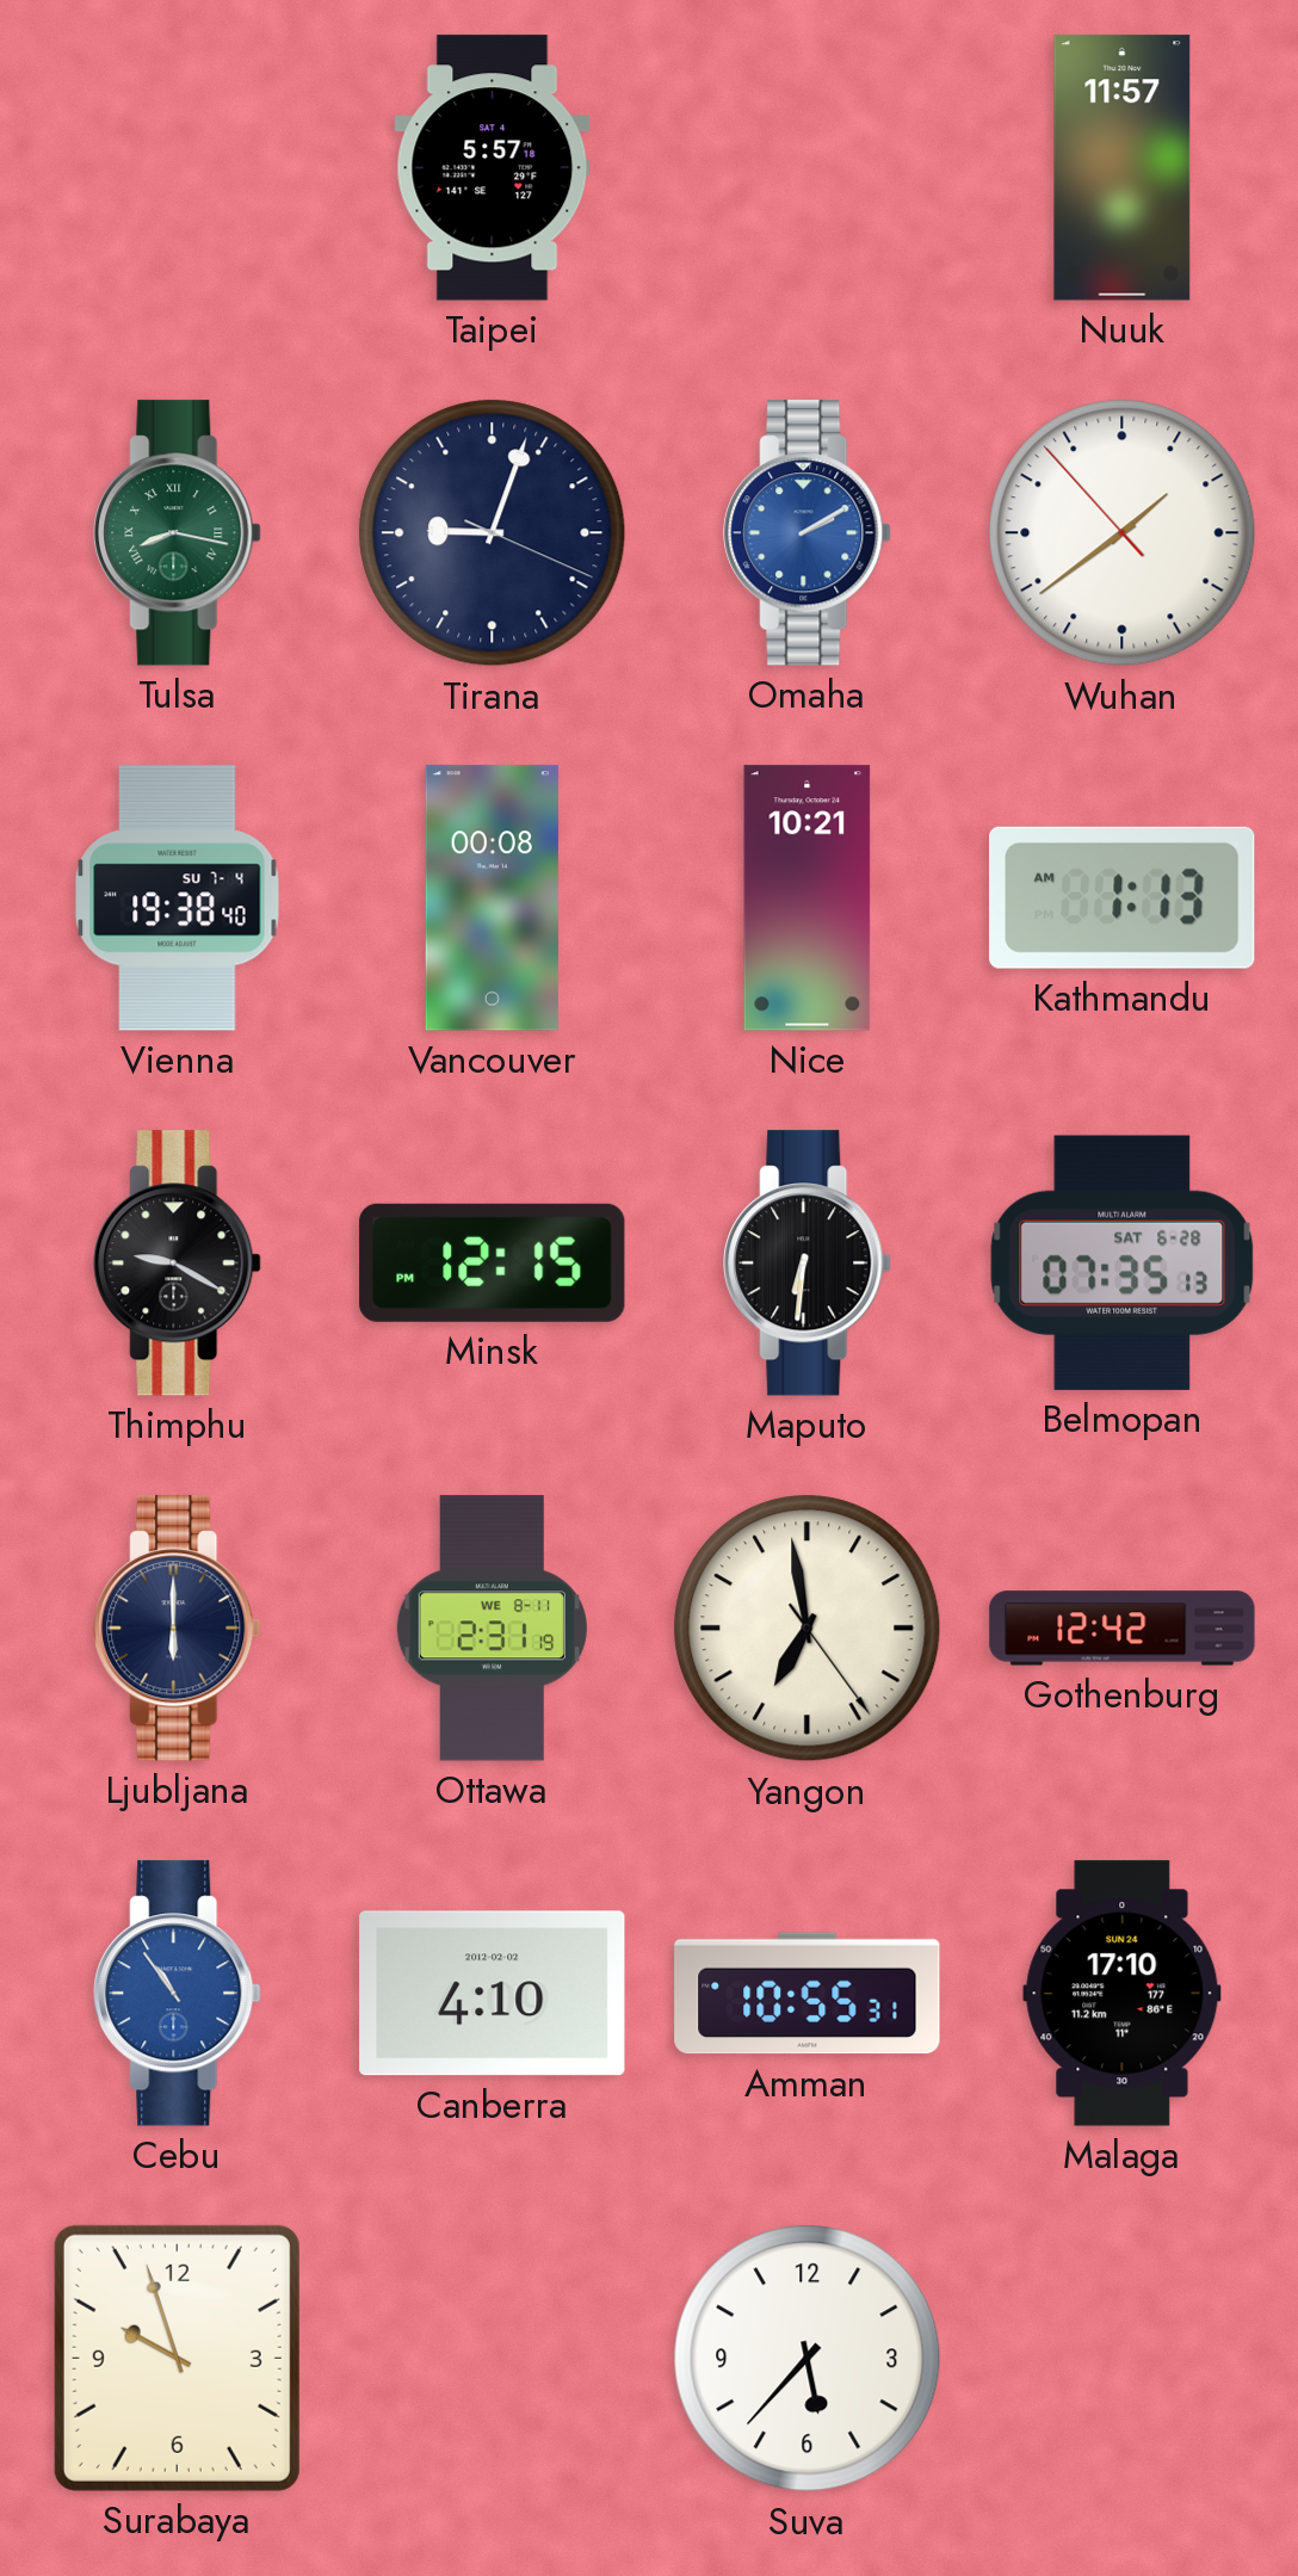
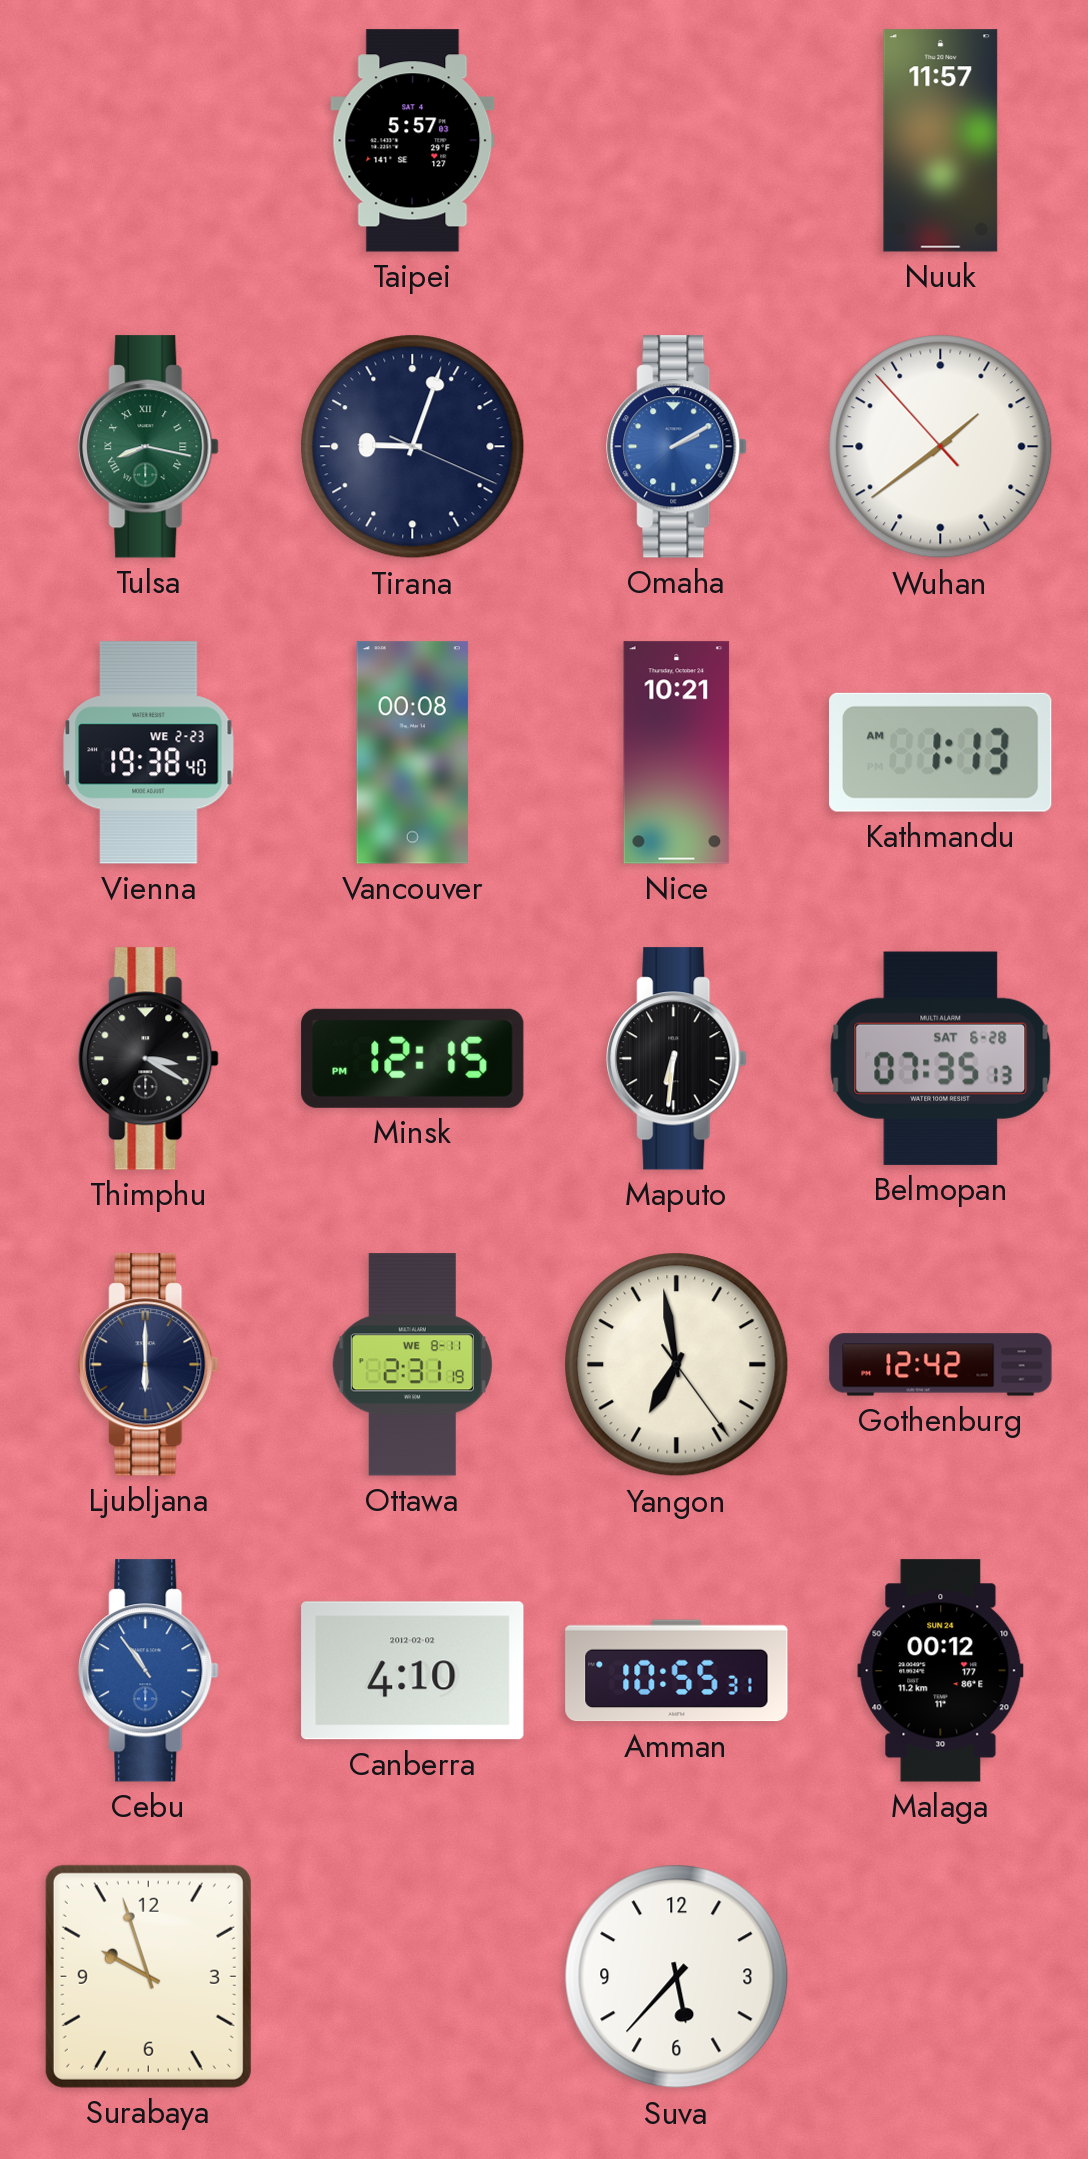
Taipei: 5:57:18 -> 5:57:03
Vienna date: SU 7-4 -> WE 2-23
Thimphu: 9:20 -> 3:20
Malaga: 17:10 -> 00:12
